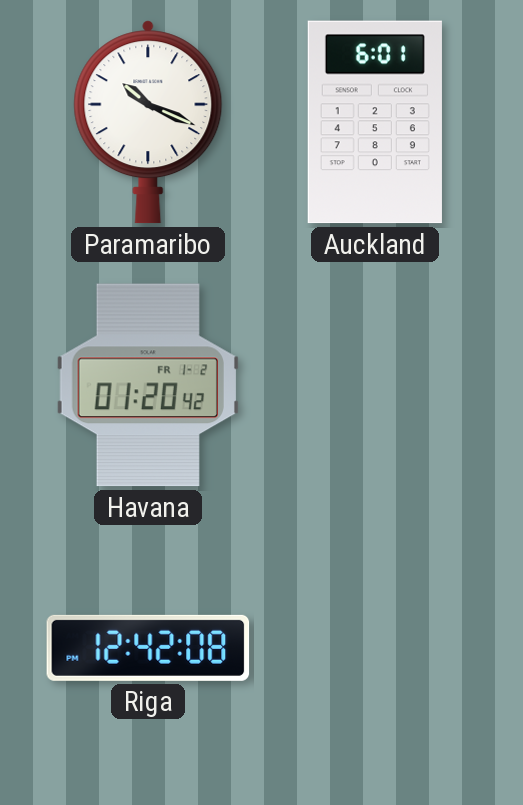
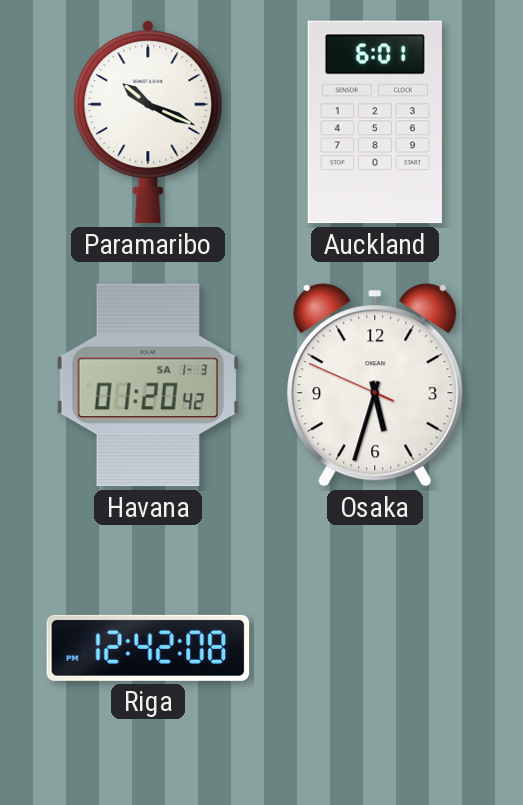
Havana date: FR 1-2 -> SA 1-3
Osaka: none -> 5:32
